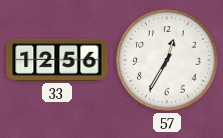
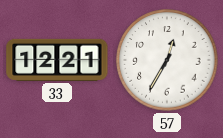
33: 12:56 -> 12:21
